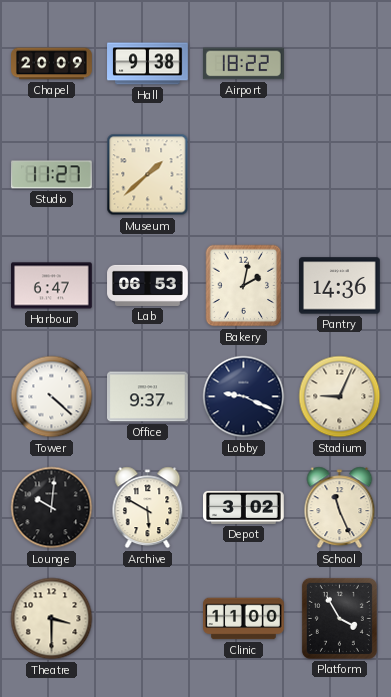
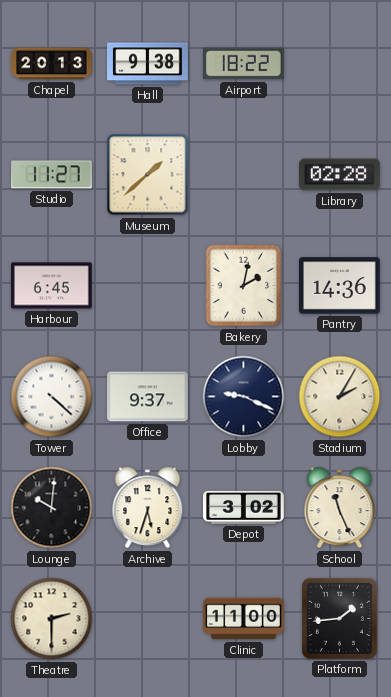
Chapel: 20:09 -> 20:13
Library: none -> 02:28
Harbour: 6:47 -> 6:45
Lab: 06:53 -> none
Stadium: 9:04 -> 2:05
Archive: 5:50 -> 5:33
Theatre: 3:30 -> 2:30
Platform: 3:55 -> 1:44
